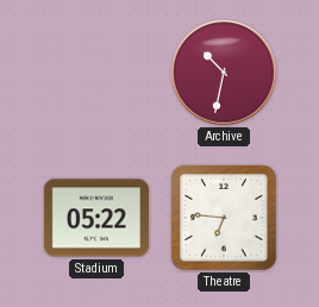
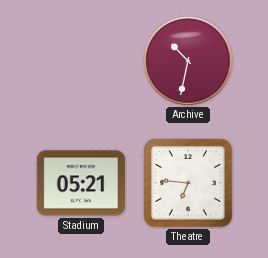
Stadium: 05:22 -> 05:21
